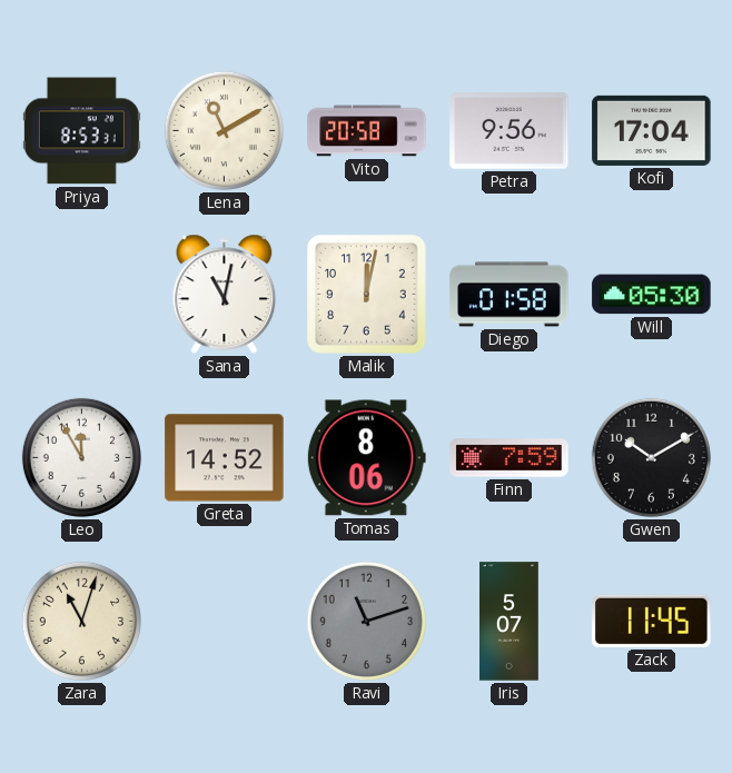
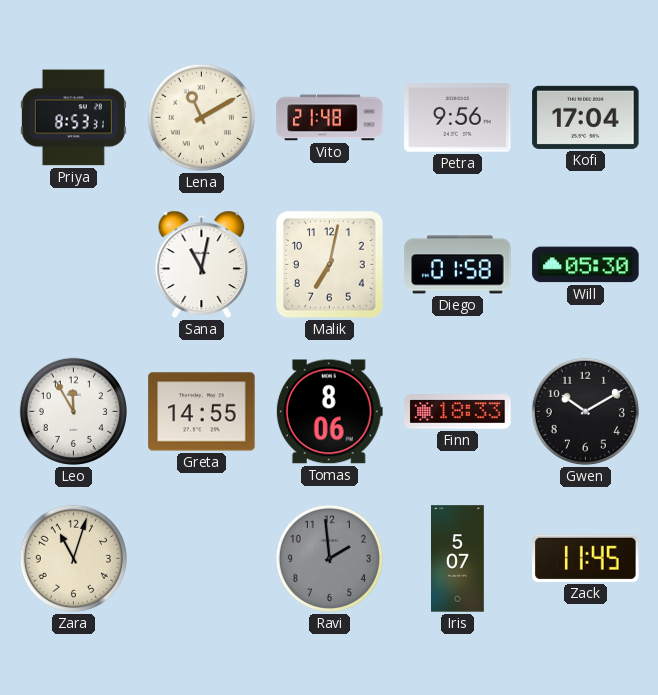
Vito: 20:58 -> 21:48
Malik: 12:02 -> 7:02
Greta: 14:52 -> 14:55
Finn: 7:59 -> 18:33
Ravi: 11:12 -> 1:59
